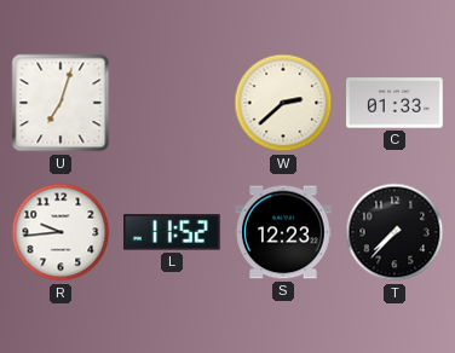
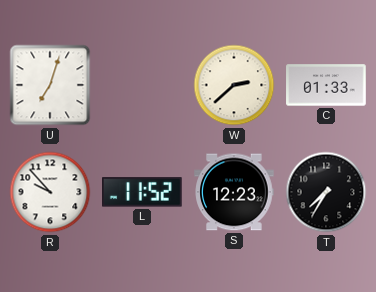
R: 9:44 -> 9:53
T: 7:37 -> 7:35
